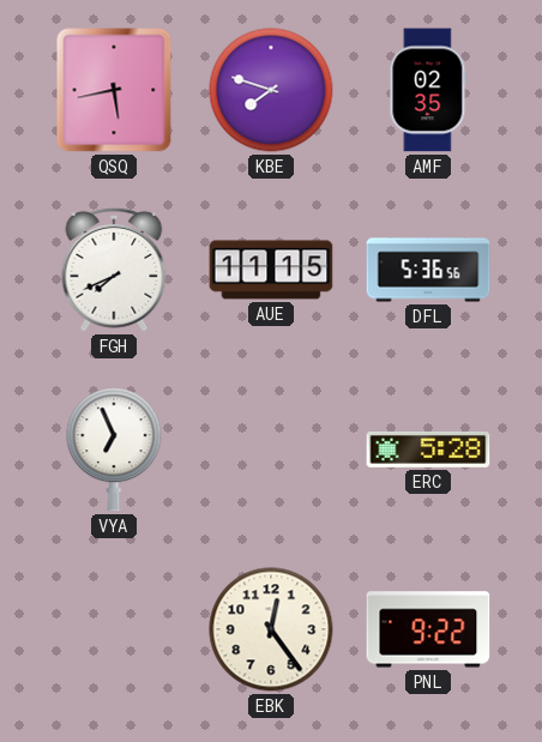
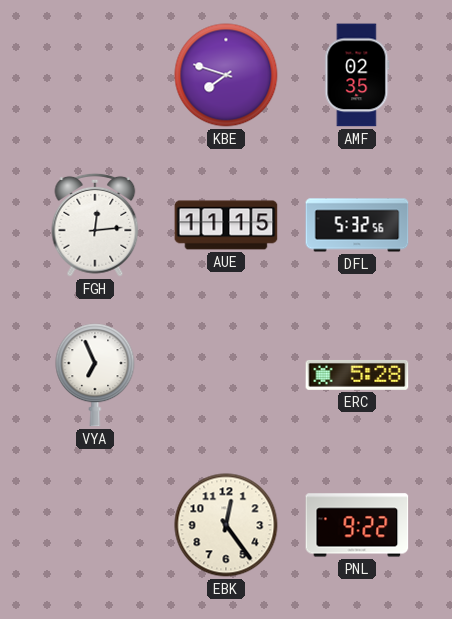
QSQ: 5:43 -> none
FGH: 7:41 -> 12:14
DFL: 5:36 -> 5:32
